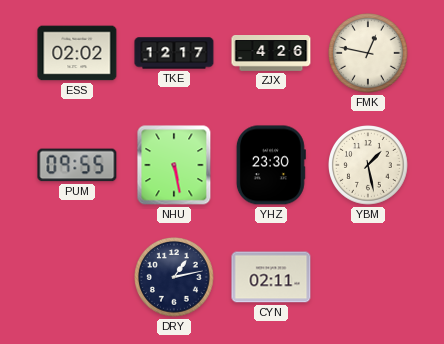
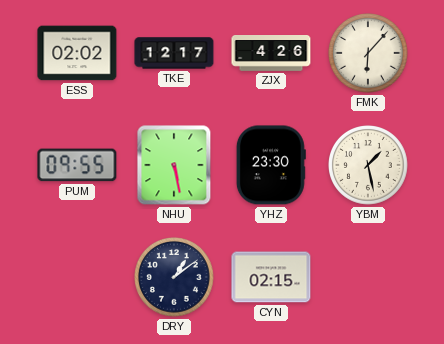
FMK: 12:47 -> 6:07
DRY: 1:13 -> 1:09
CYN: 02:11 -> 02:15
